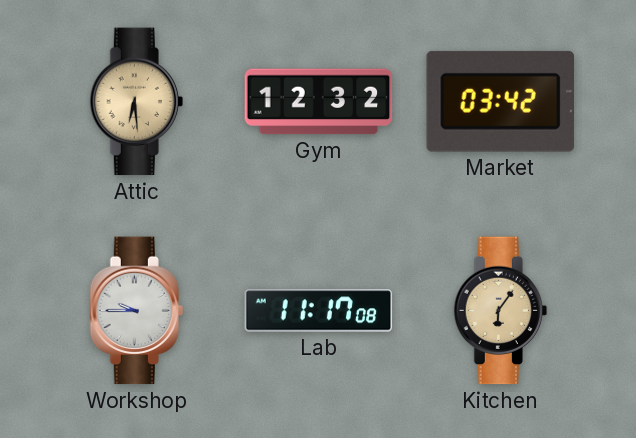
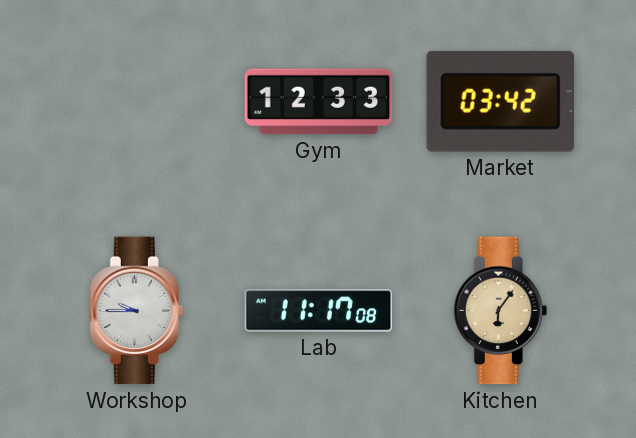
Attic: 6:29 -> none
Gym: 12:32 -> 12:33
